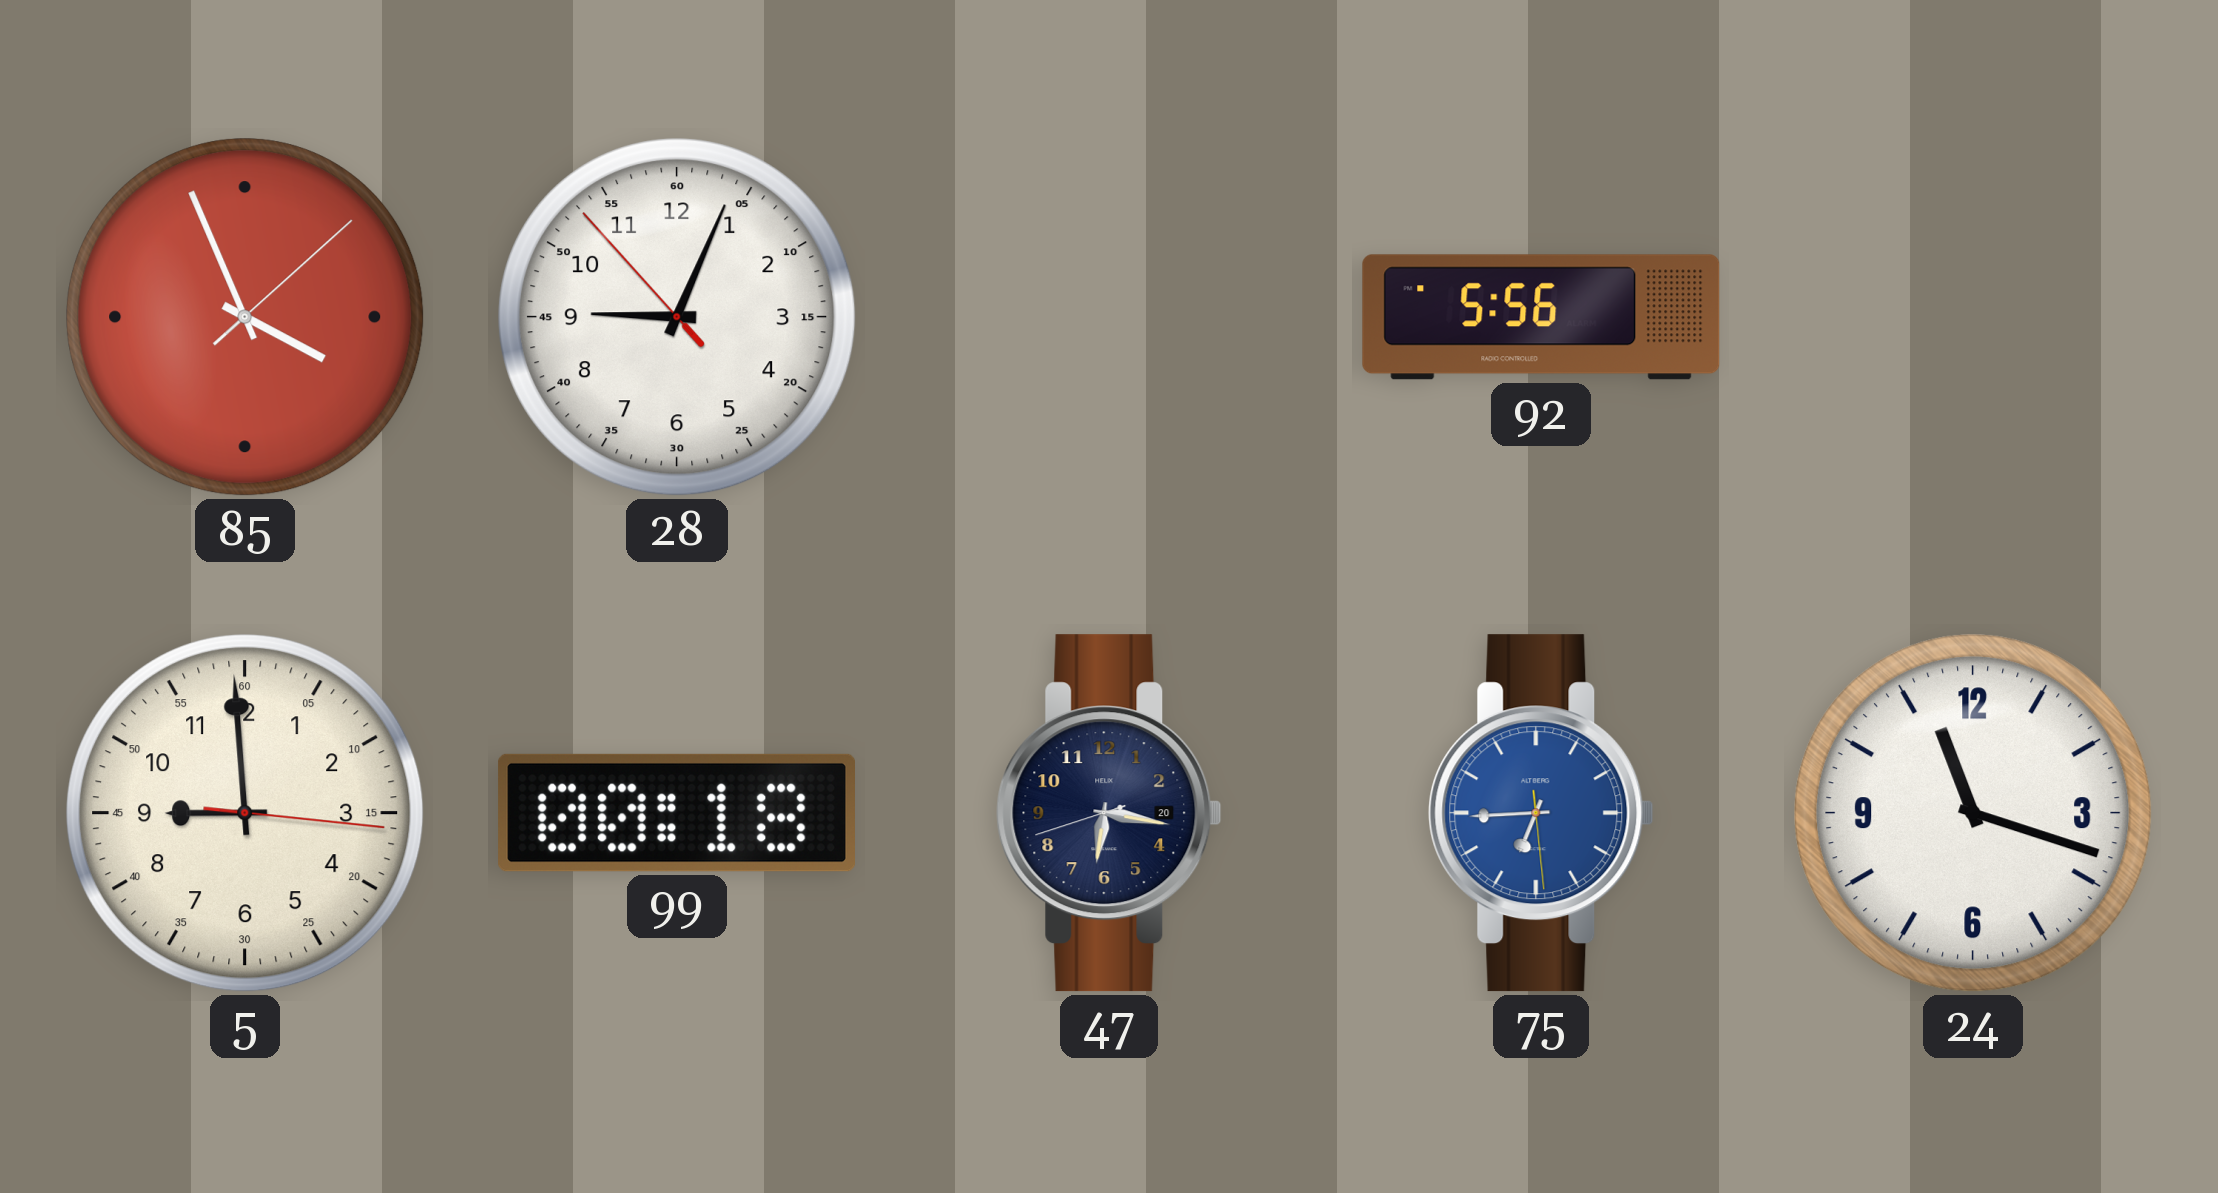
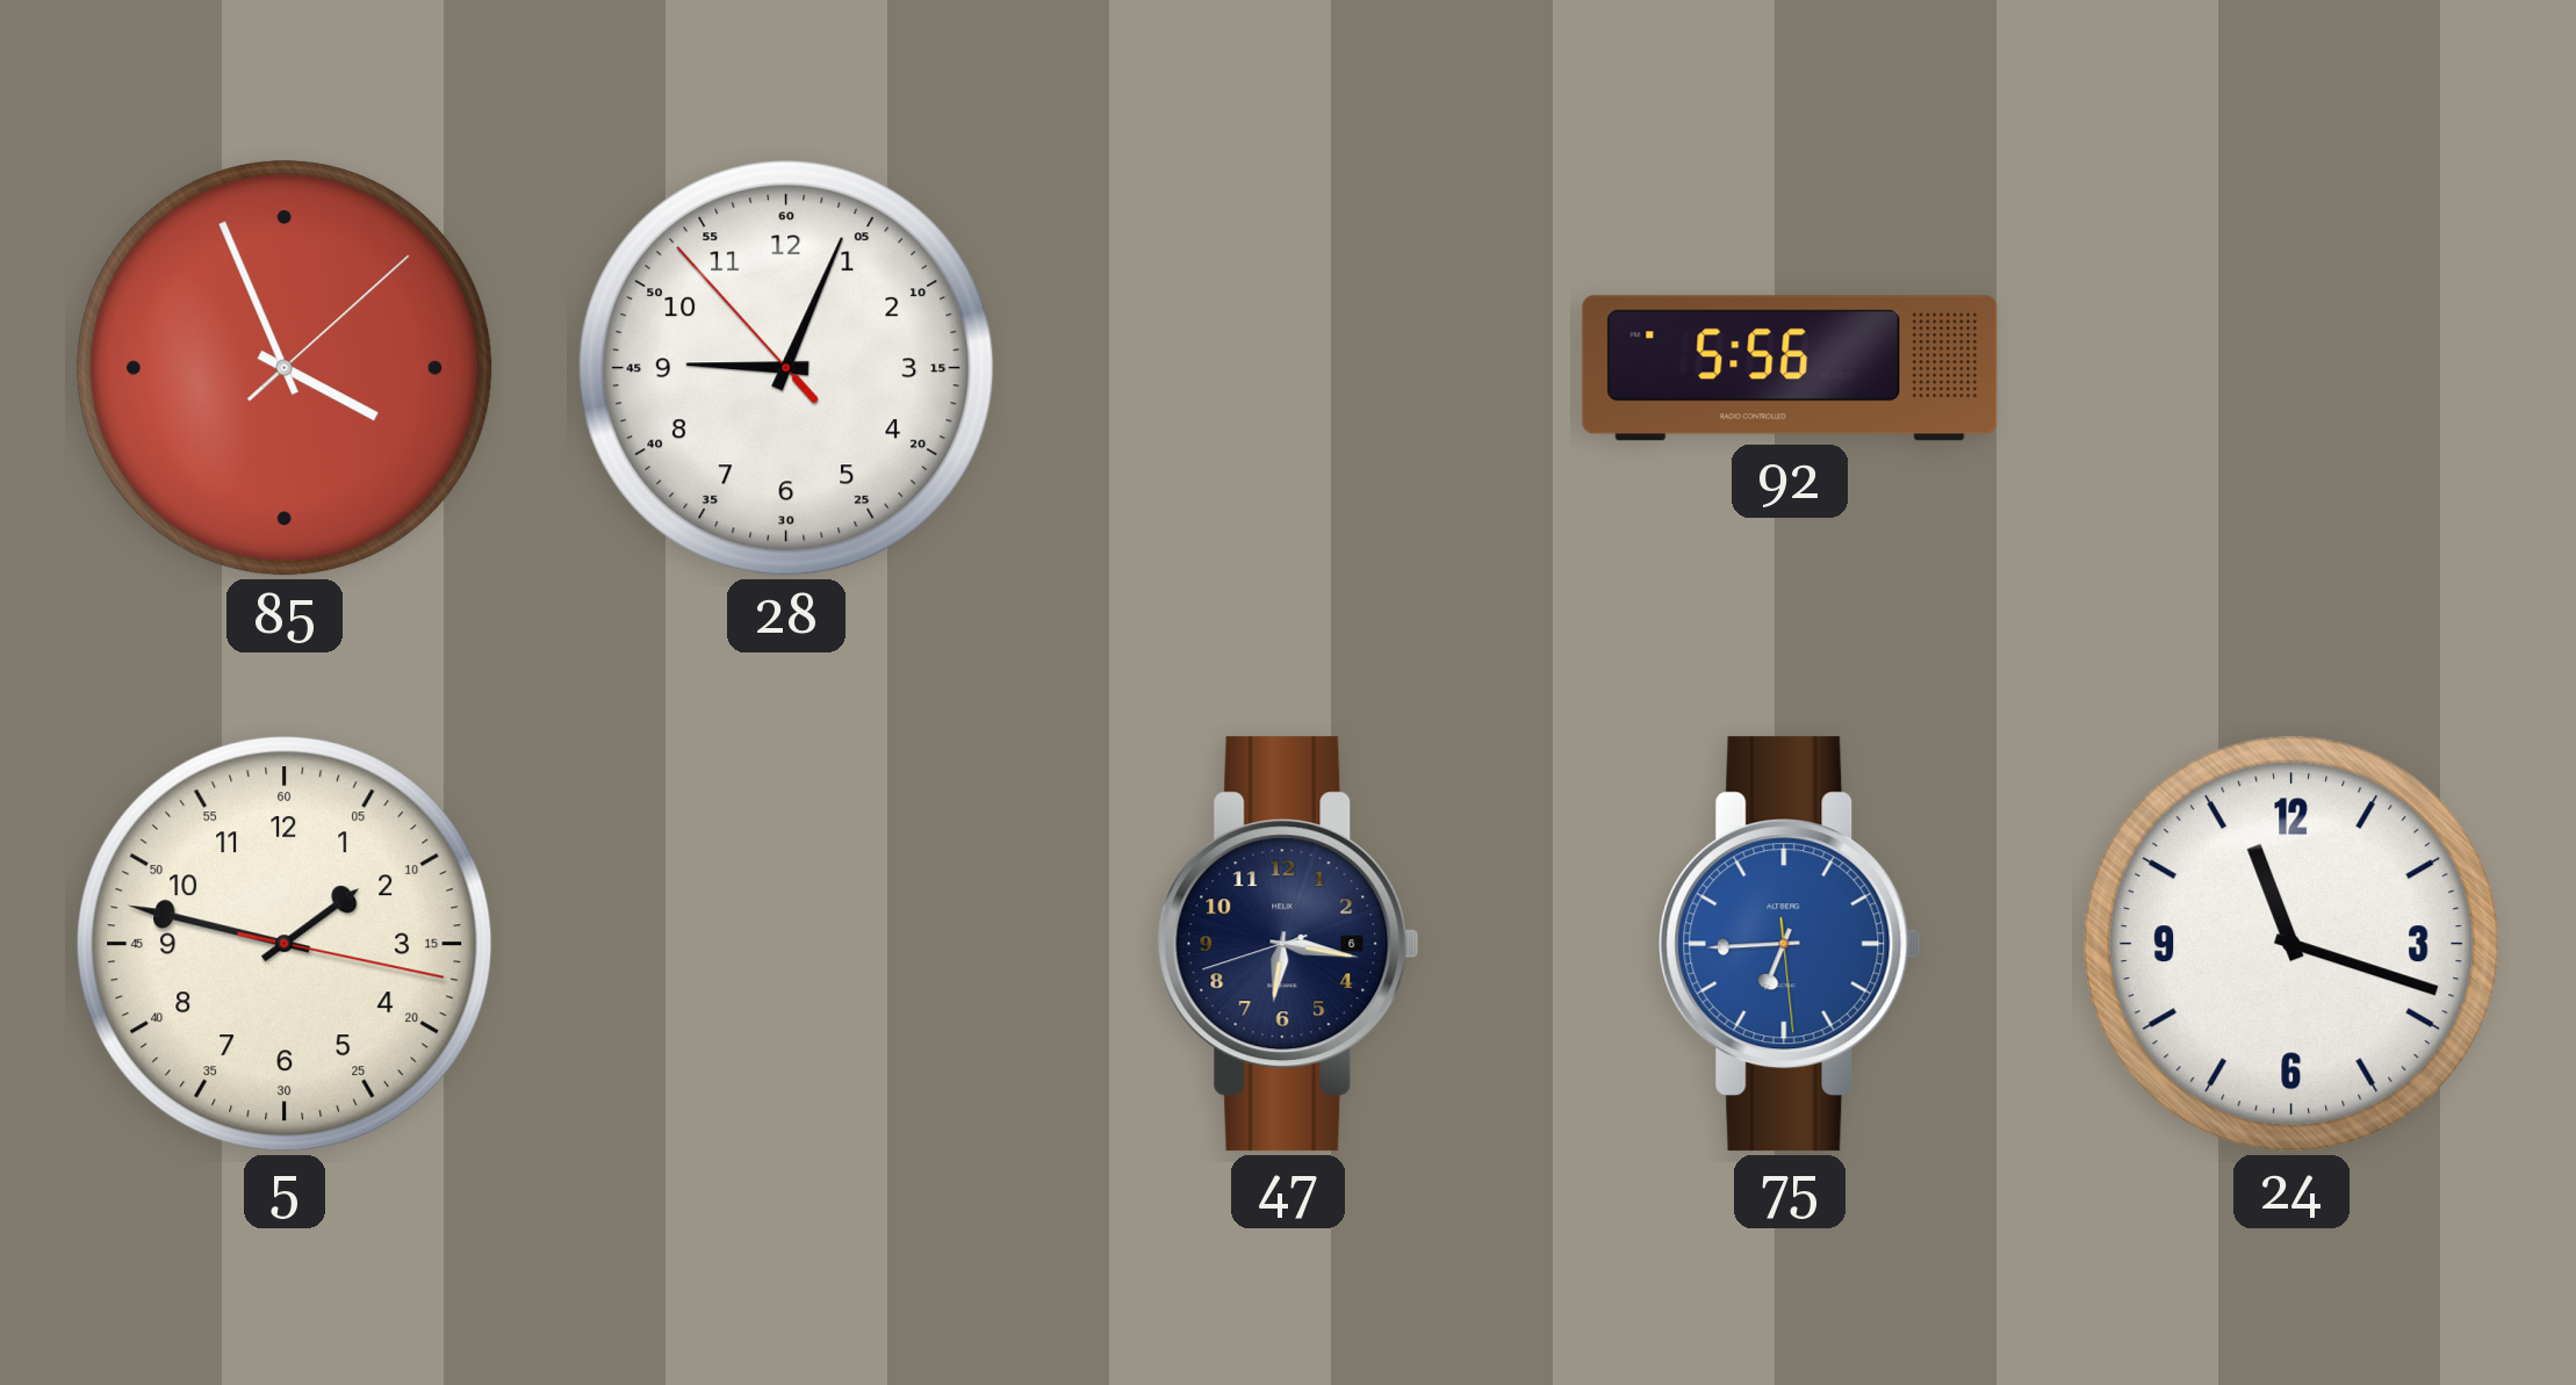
5: 8:59 -> 1:47
99: 00:18 -> none
47 date: 20 -> 6
